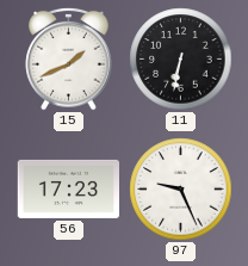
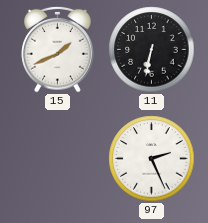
56: 17:23 -> none
97: 9:26 -> 2:26
